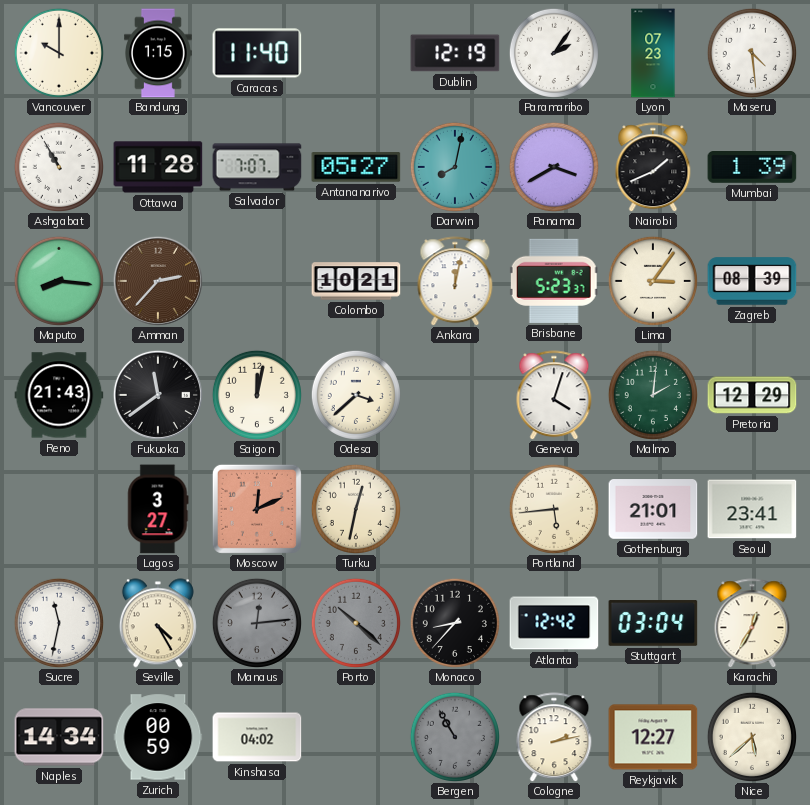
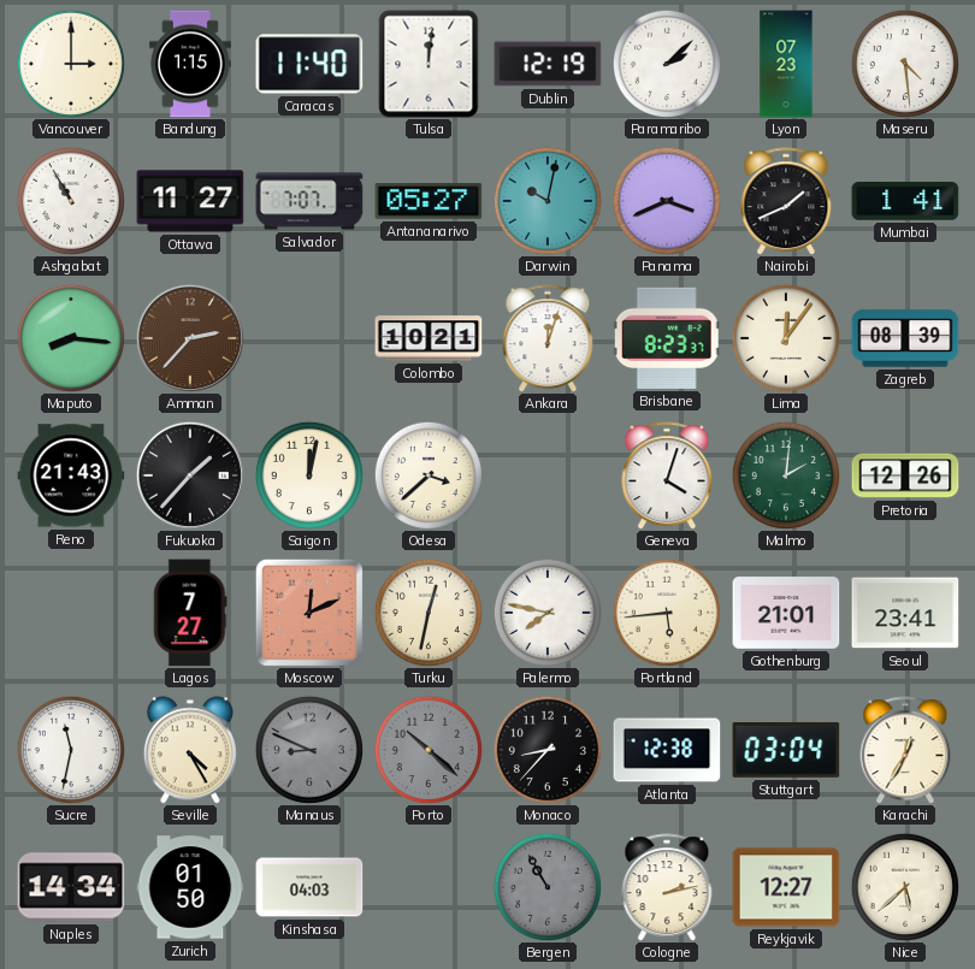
Vancouver: 10:00 -> 3:00
Tulsa: none -> 12:01
Paramaribo: 2:06 -> 2:08
Ottawa: 11:28 -> 11:27
Darwin: 8:02 -> 10:02
Panama: 3:40 -> 3:41
Mumbai: 1:39 -> 1:41
Ankara: 12:02 -> 12:03
Brisbane: 5:23 -> 8:23
Lima: 3:06 -> 12:06
Fukuoka: 11:39 -> 1:37
Pretoria: 12:29 -> 12:26
Lagos: 3:27 -> 7:27
Palermo: none -> 7:47
Manaus: 12:14 -> 8:49
Atlanta: 12:42 -> 12:38
Zurich: 00:59 -> 01:50
Kinshasa: 04:02 -> 04:03
